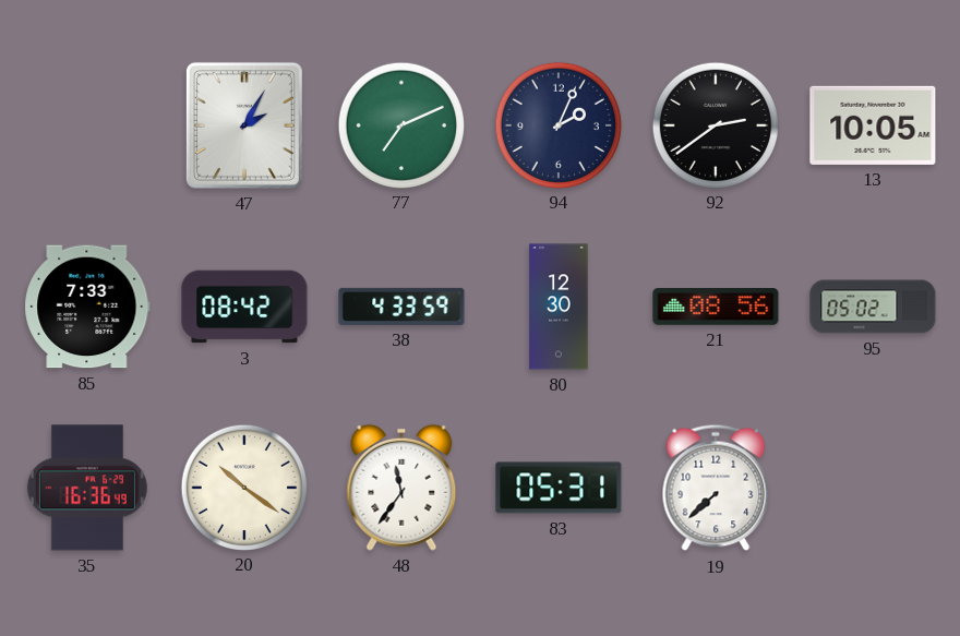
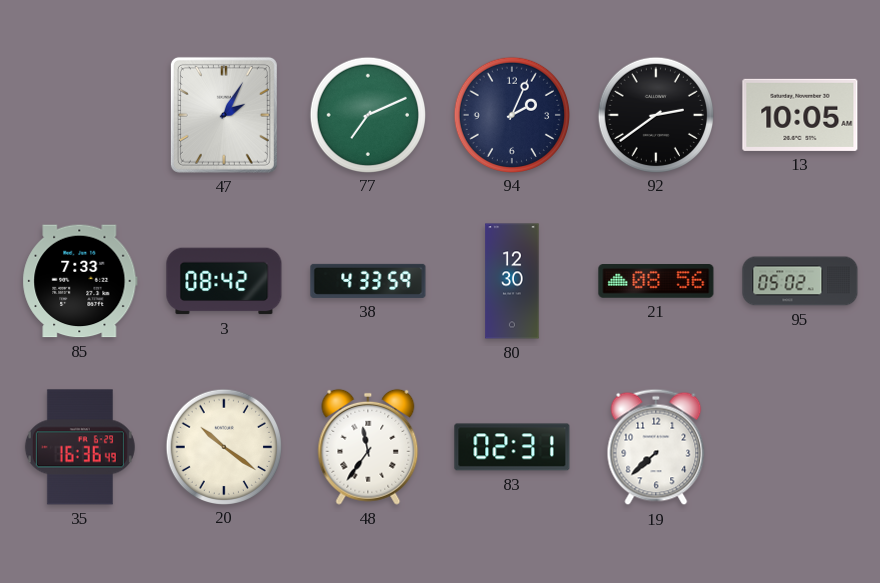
83: 05:31 -> 02:31
